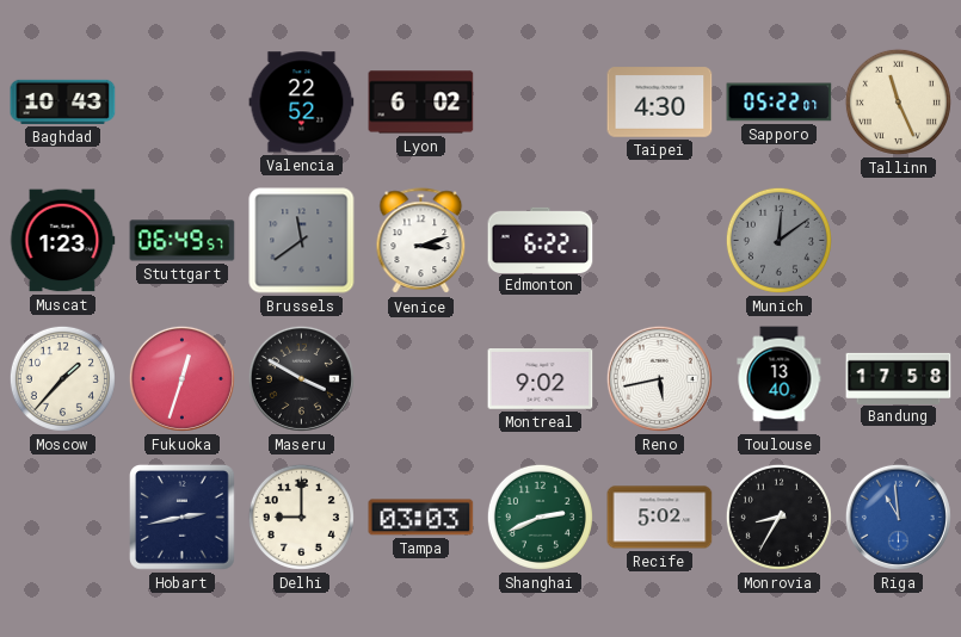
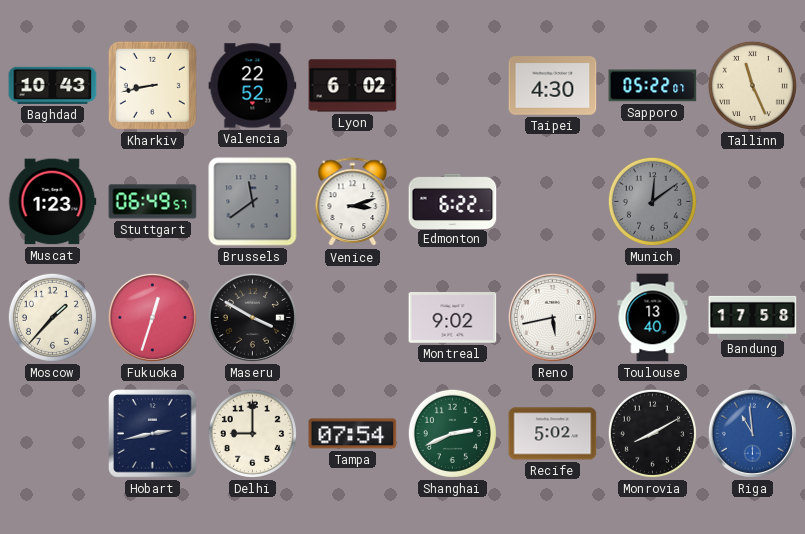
Kharkiv: none -> 8:43
Tampa: 03:03 -> 07:54
Monrovia: 8:35 -> 8:10
